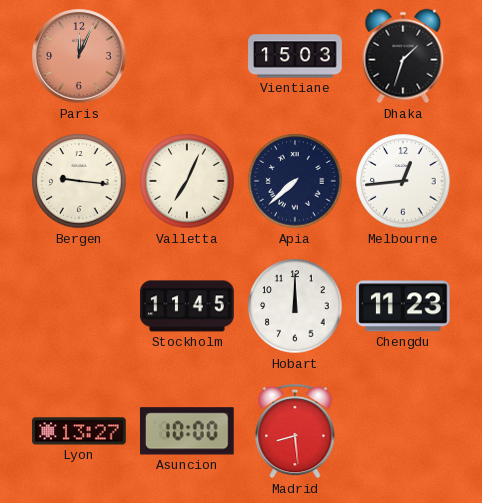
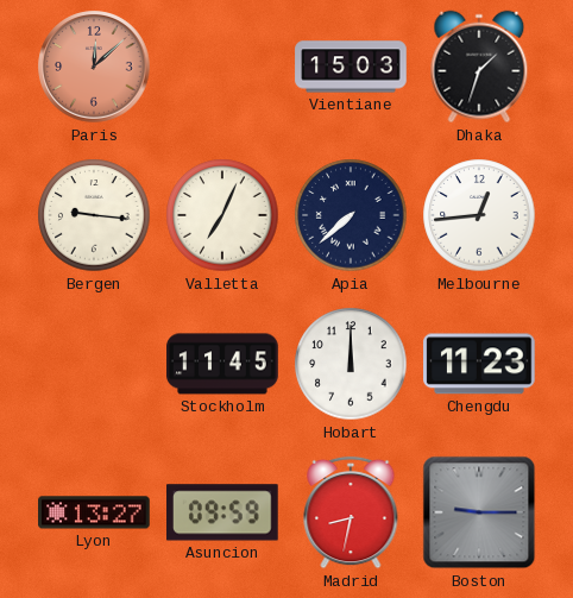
Paris: 12:04 -> 12:08
Asuncion: 10:00 -> 09:59
Madrid: 8:29 -> 8:32
Boston: none -> 9:15
